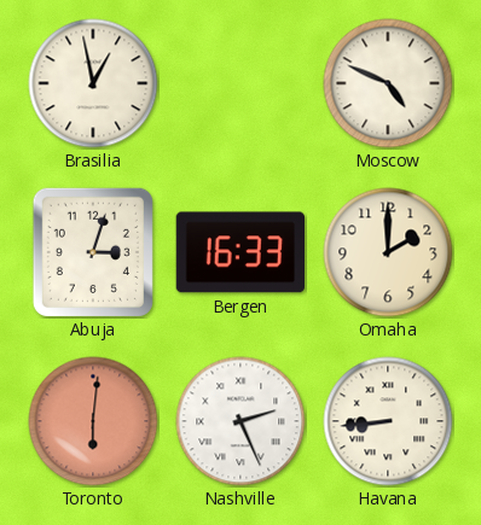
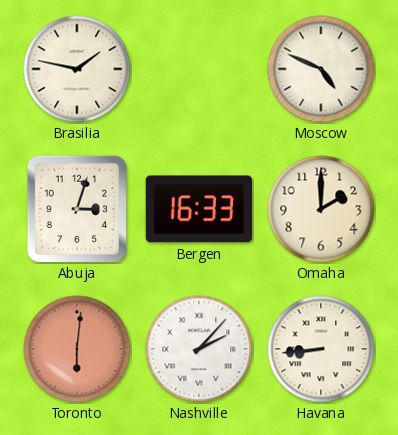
Brasilia: 12:58 -> 1:47
Nashville: 2:26 -> 2:07
